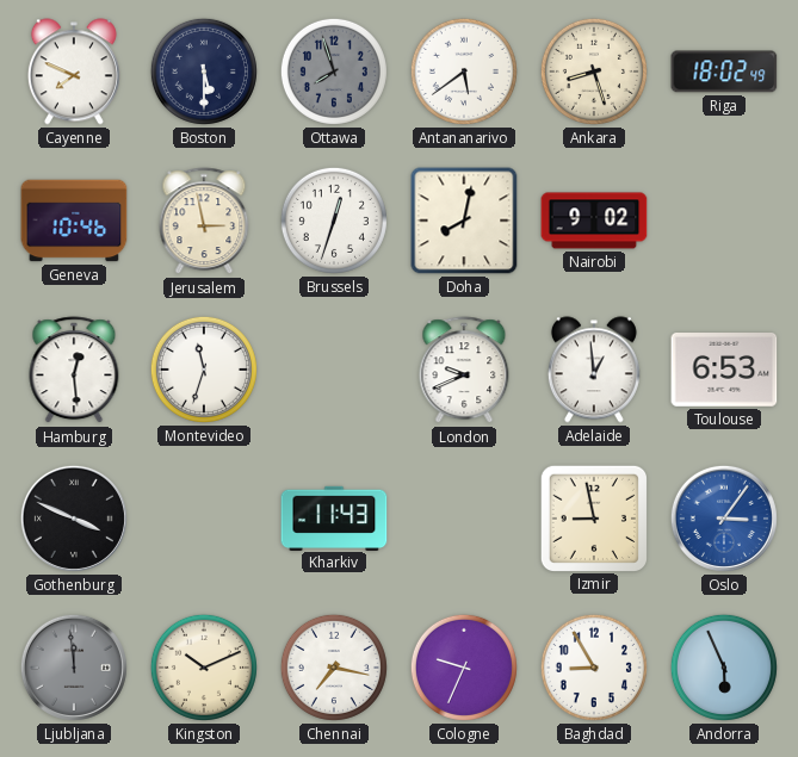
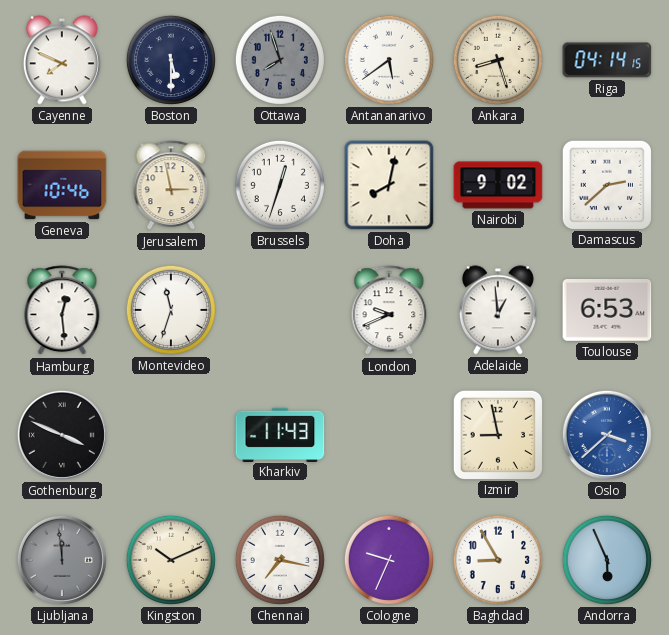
Riga: 18:02 -> 04:14
Damascus: none -> 2:38
Oslo: 3:06 -> 3:38
